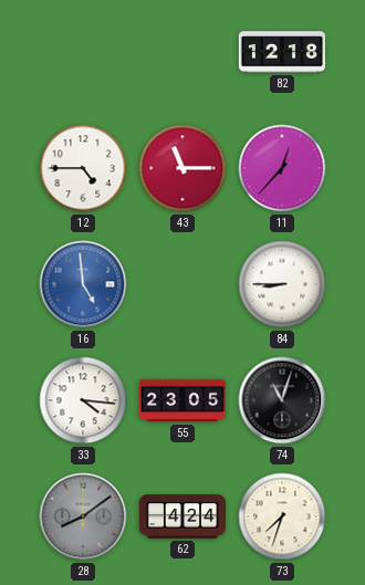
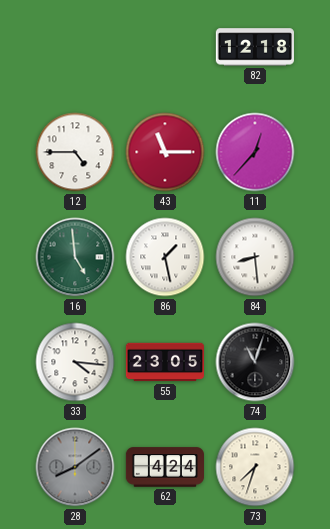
16 dial: blue -> green
86: none -> 1:28
84: 8:45 -> 8:29
